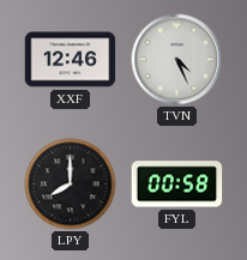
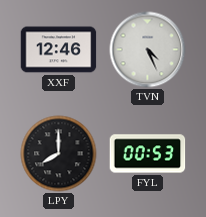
FYL: 00:58 -> 00:53
